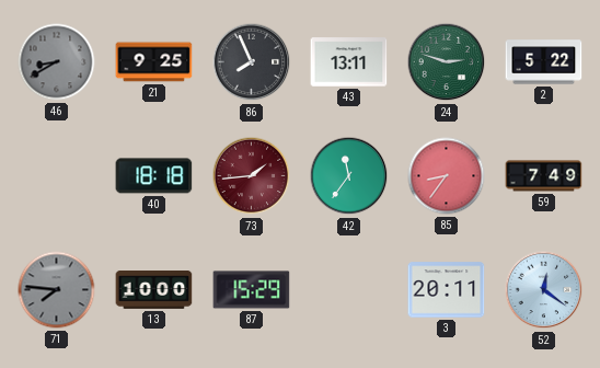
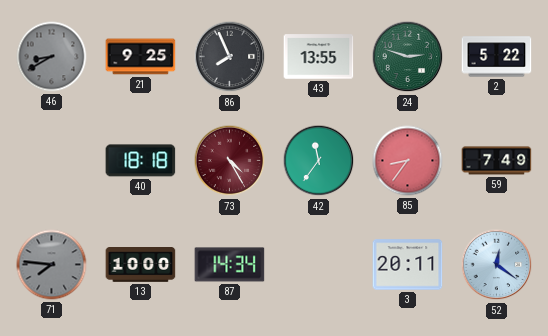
43: 13:11 -> 13:55
73: 1:44 -> 4:25
87: 15:29 -> 14:34
